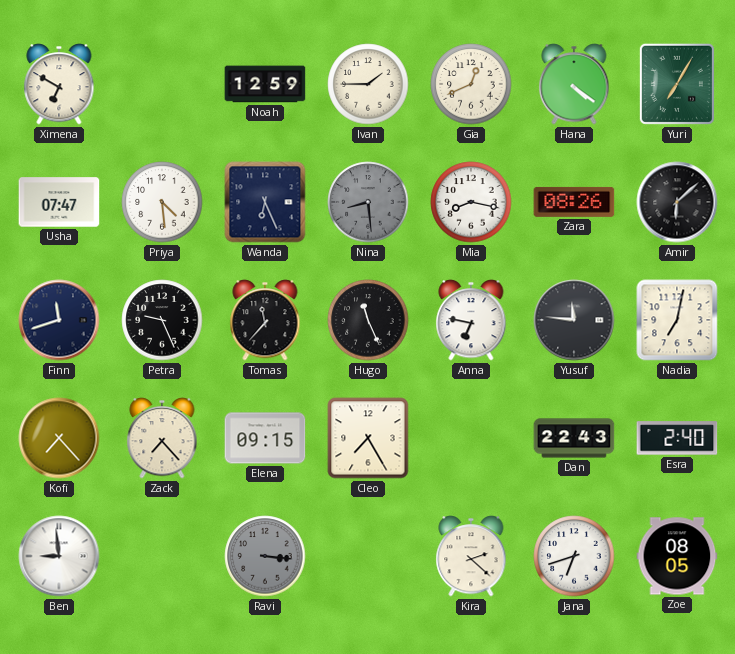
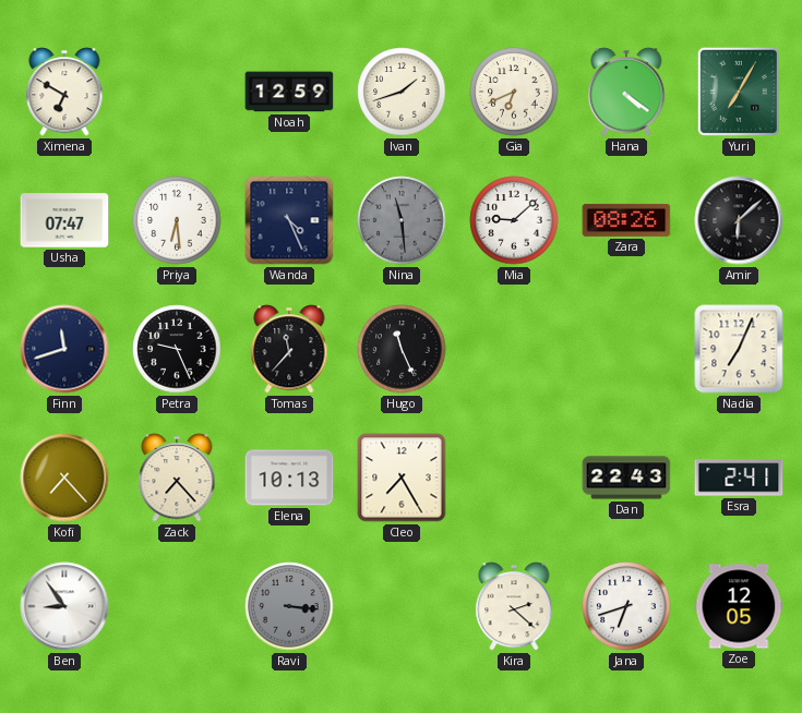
Ivan: 1:45 -> 1:42
Gia: 12:41 -> 6:41
Priya: 4:29 -> 6:29
Wanda: 6:26 -> 4:26
Nina: 8:29 -> 11:29
Mia: 8:17 -> 9:08
Anna: 6:47 -> none
Yusuf: 11:46 -> none
Nadia: 7:02 -> 7:04
Elena: 09:15 -> 10:13
Esra: 2:40 -> 2:41
Ben: 8:59 -> 8:54
Zoe: 08:05 -> 12:05
